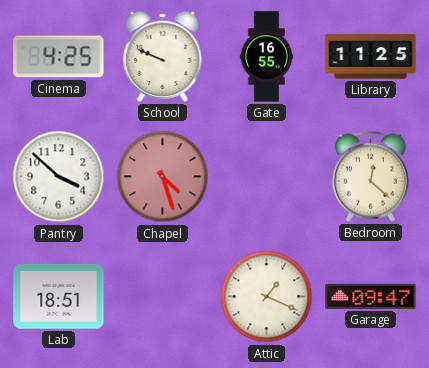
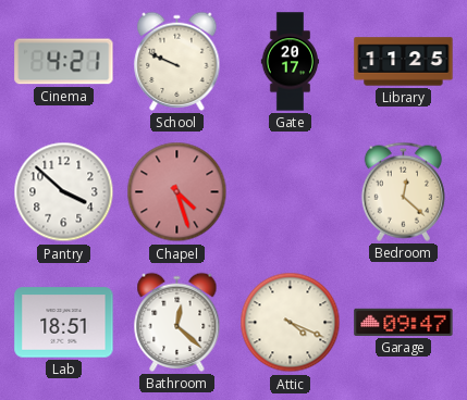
Cinema: 4:25 -> 4:21
Gate: 16:55 -> 20:17
Bathroom: none -> 12:22
Attic: 1:19 -> 4:19
